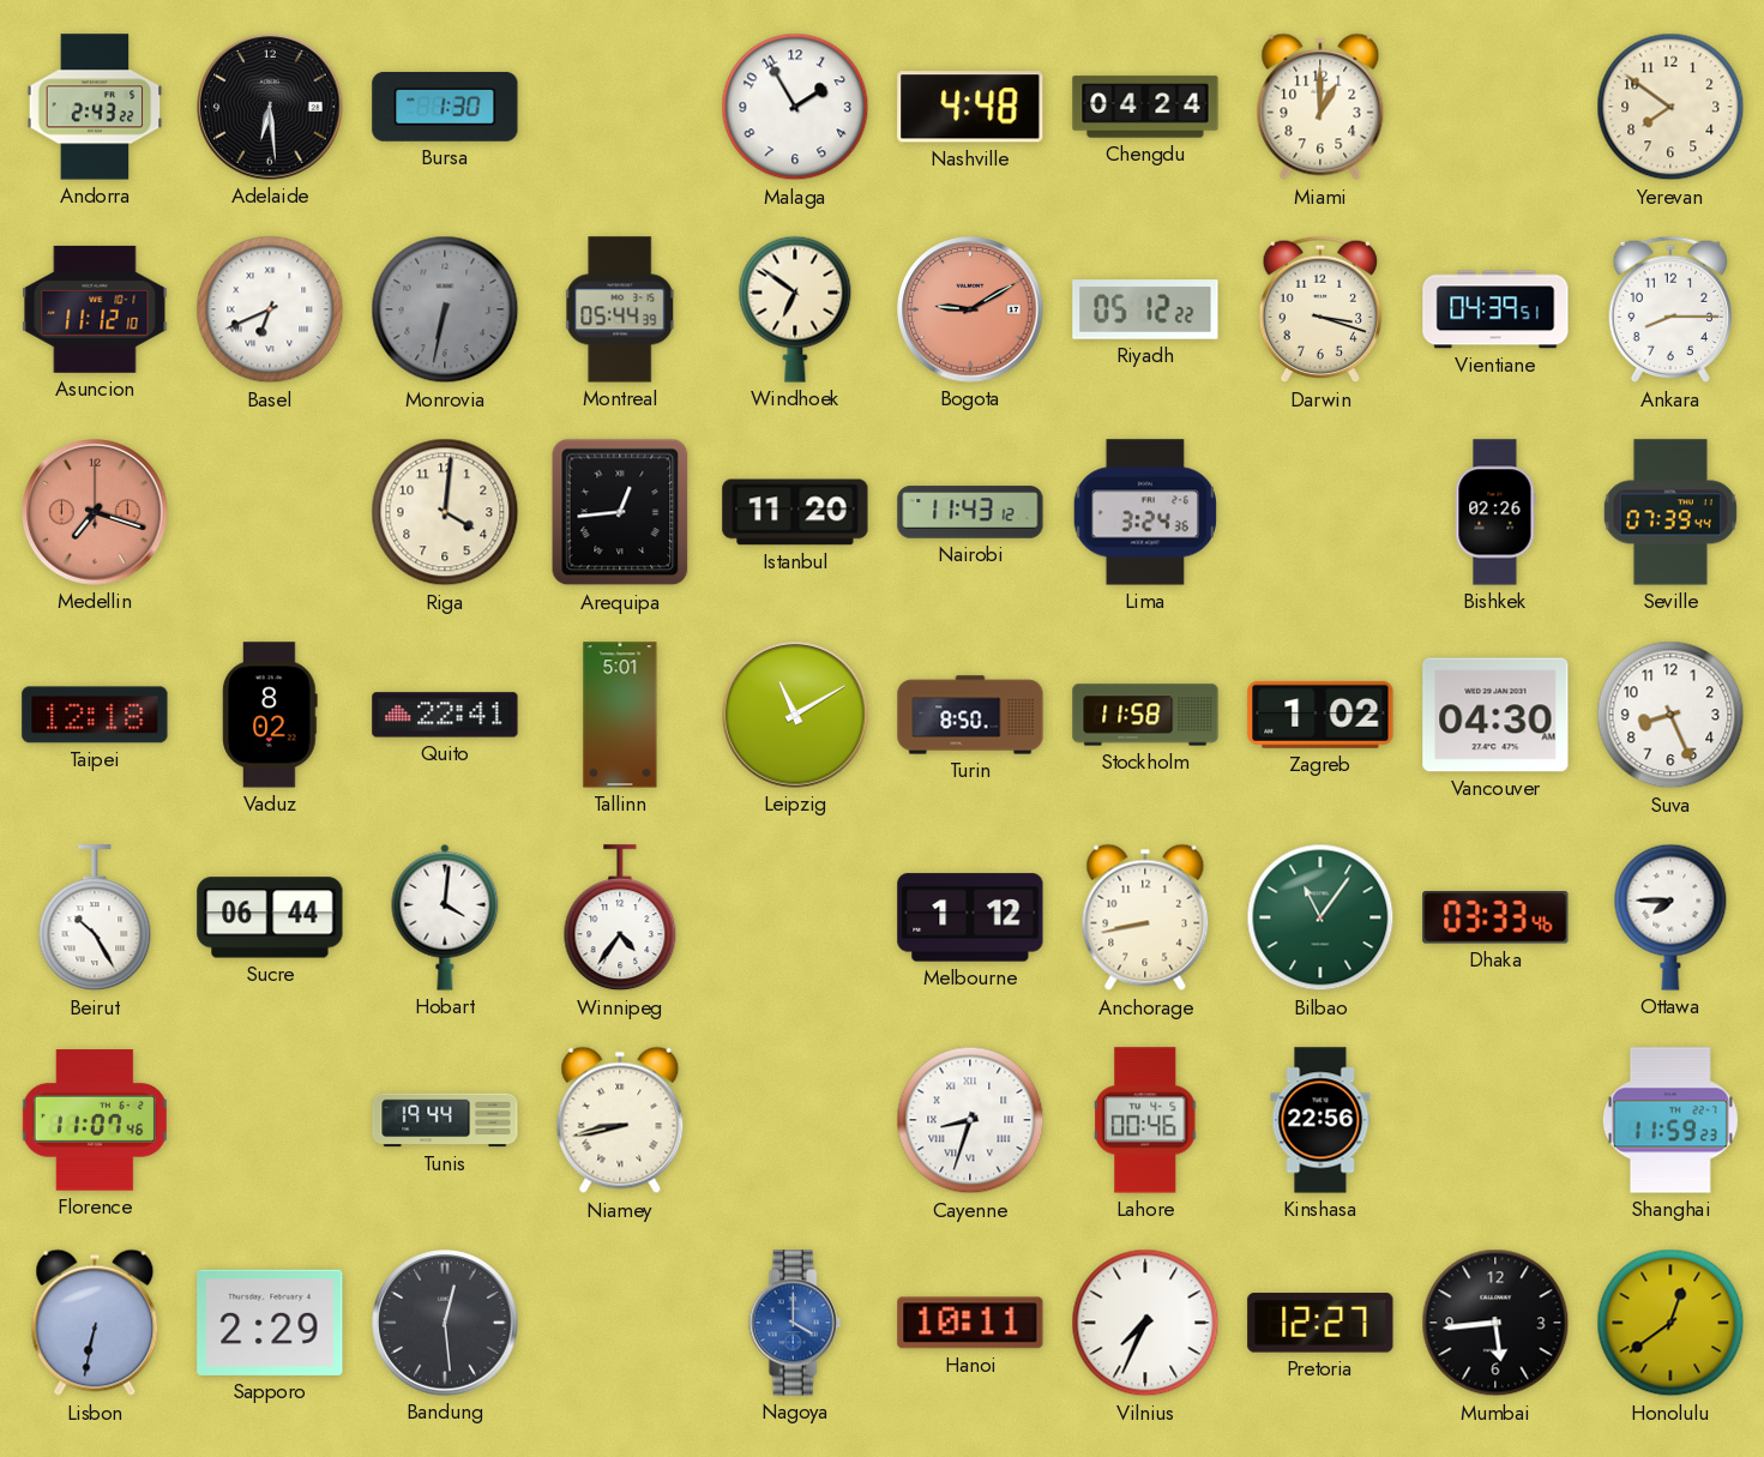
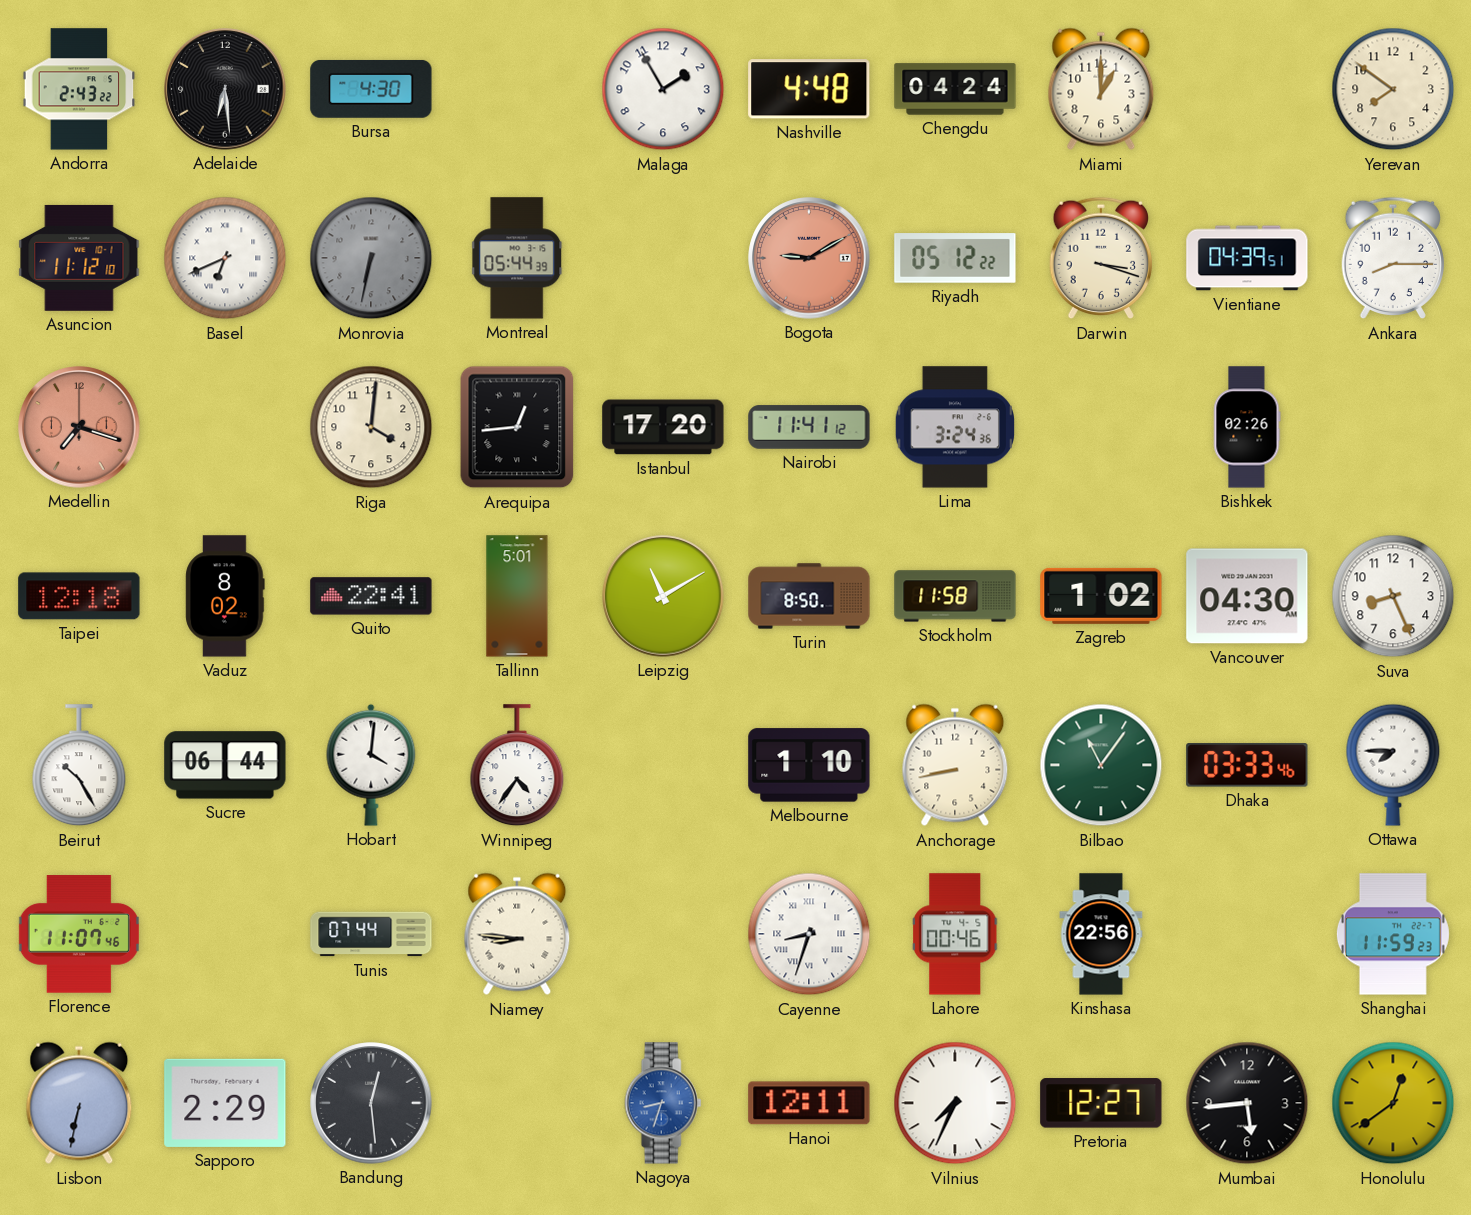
Bursa: 1:30 -> 4:30
Windhoek: 6:51 -> none
Istanbul: 11:20 -> 17:20
Nairobi: 11:43 -> 11:41
Seville: 07:39 -> none
Melbourne: 1:12 -> 1:10
Tunis: 19:44 -> 07:44
Niamey: 8:43 -> 8:46
Nagoya: 4:00 -> 8:33
Hanoi: 10:11 -> 12:11
